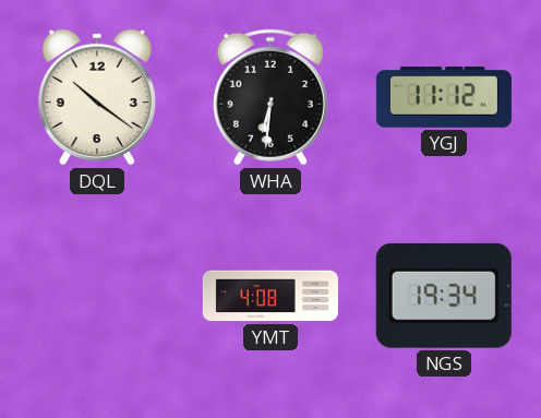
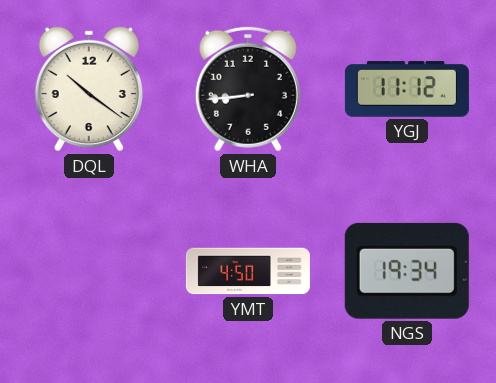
WHA: 6:31 -> 8:44
YMT: 4:08 -> 4:50
